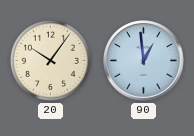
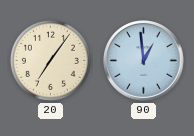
20: 10:06 -> 7:06
